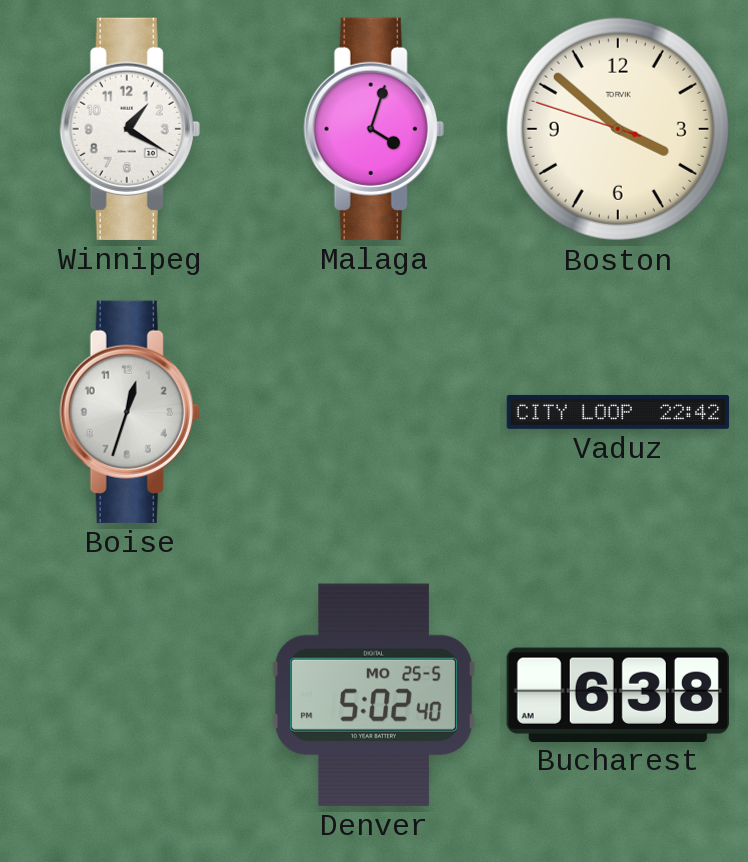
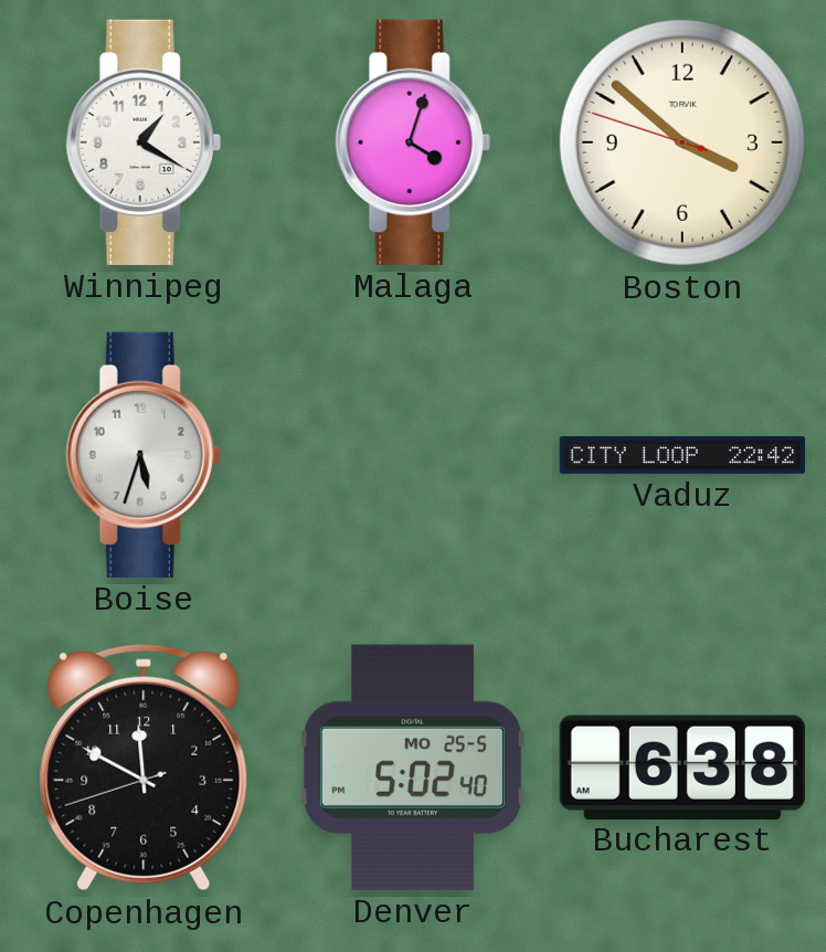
Boise: 12:33 -> 5:33
Copenhagen: none -> 11:49
